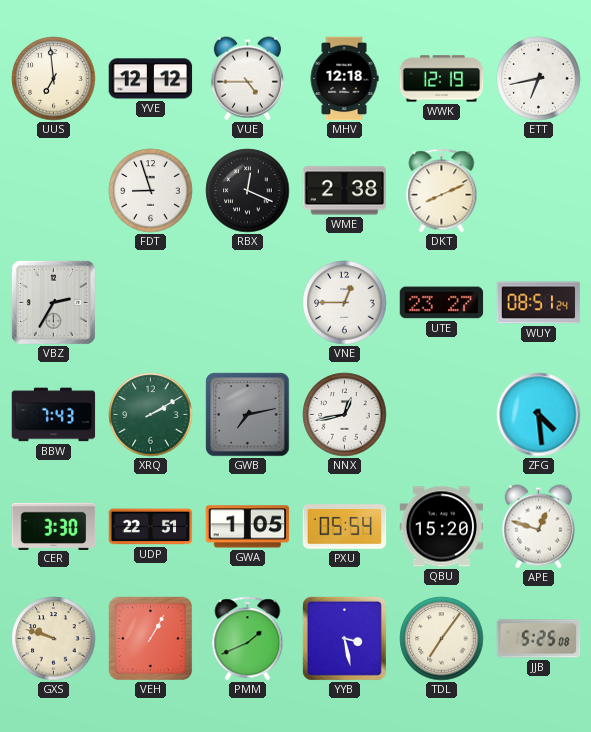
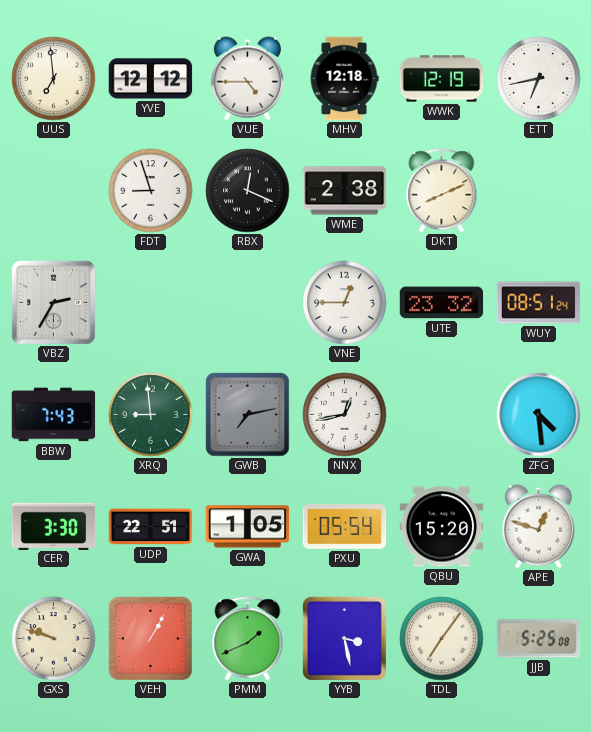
UTE: 23:27 -> 23:32
XRQ: 2:10 -> 8:59
